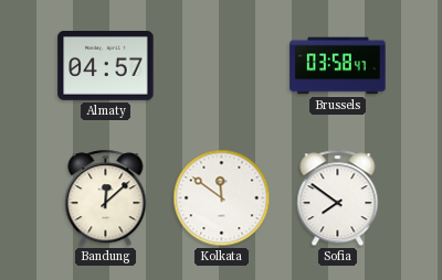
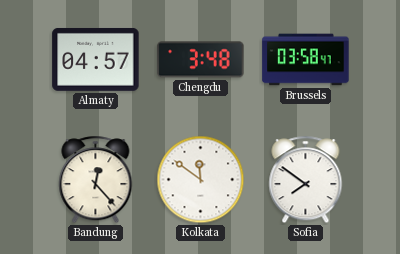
Chengdu: none -> 3:48
Bandung: 12:08 -> 12:23
